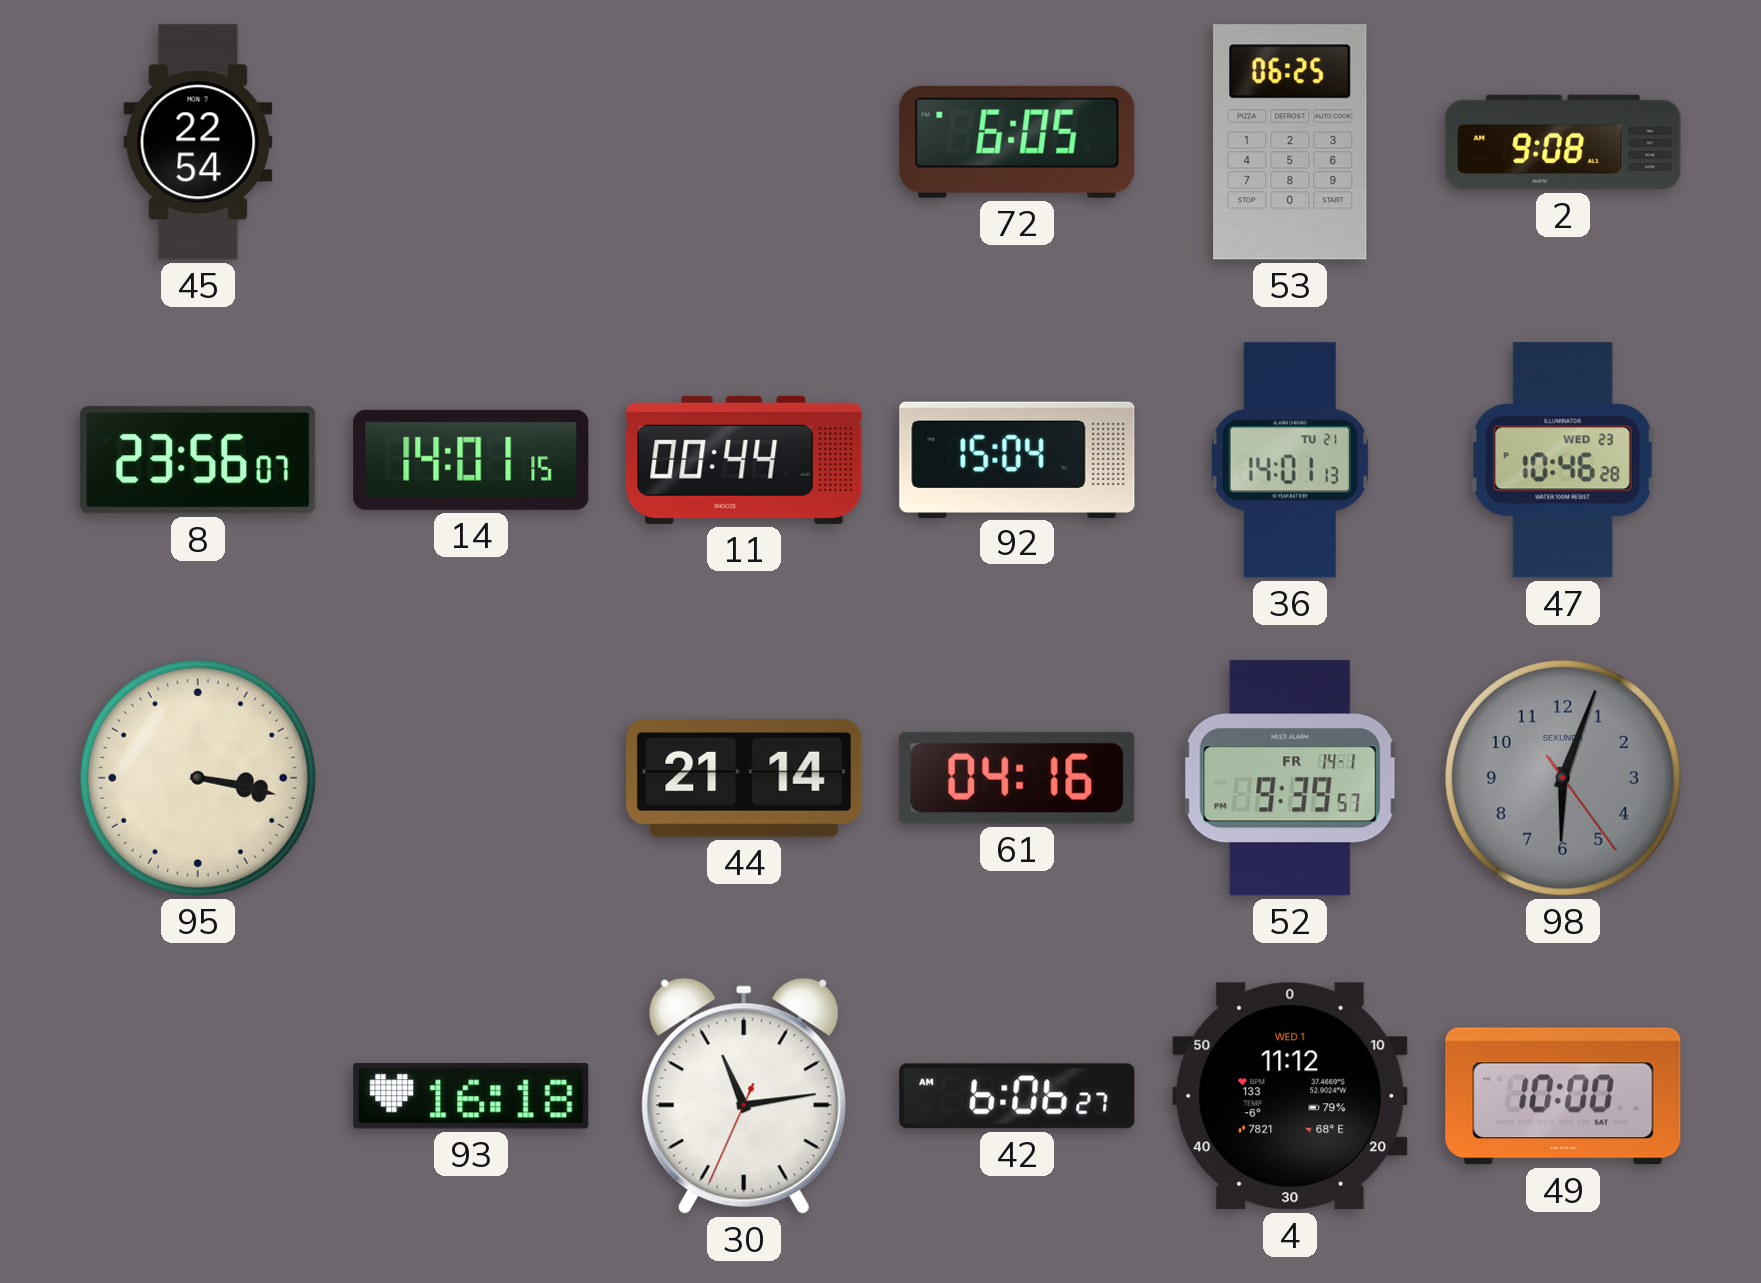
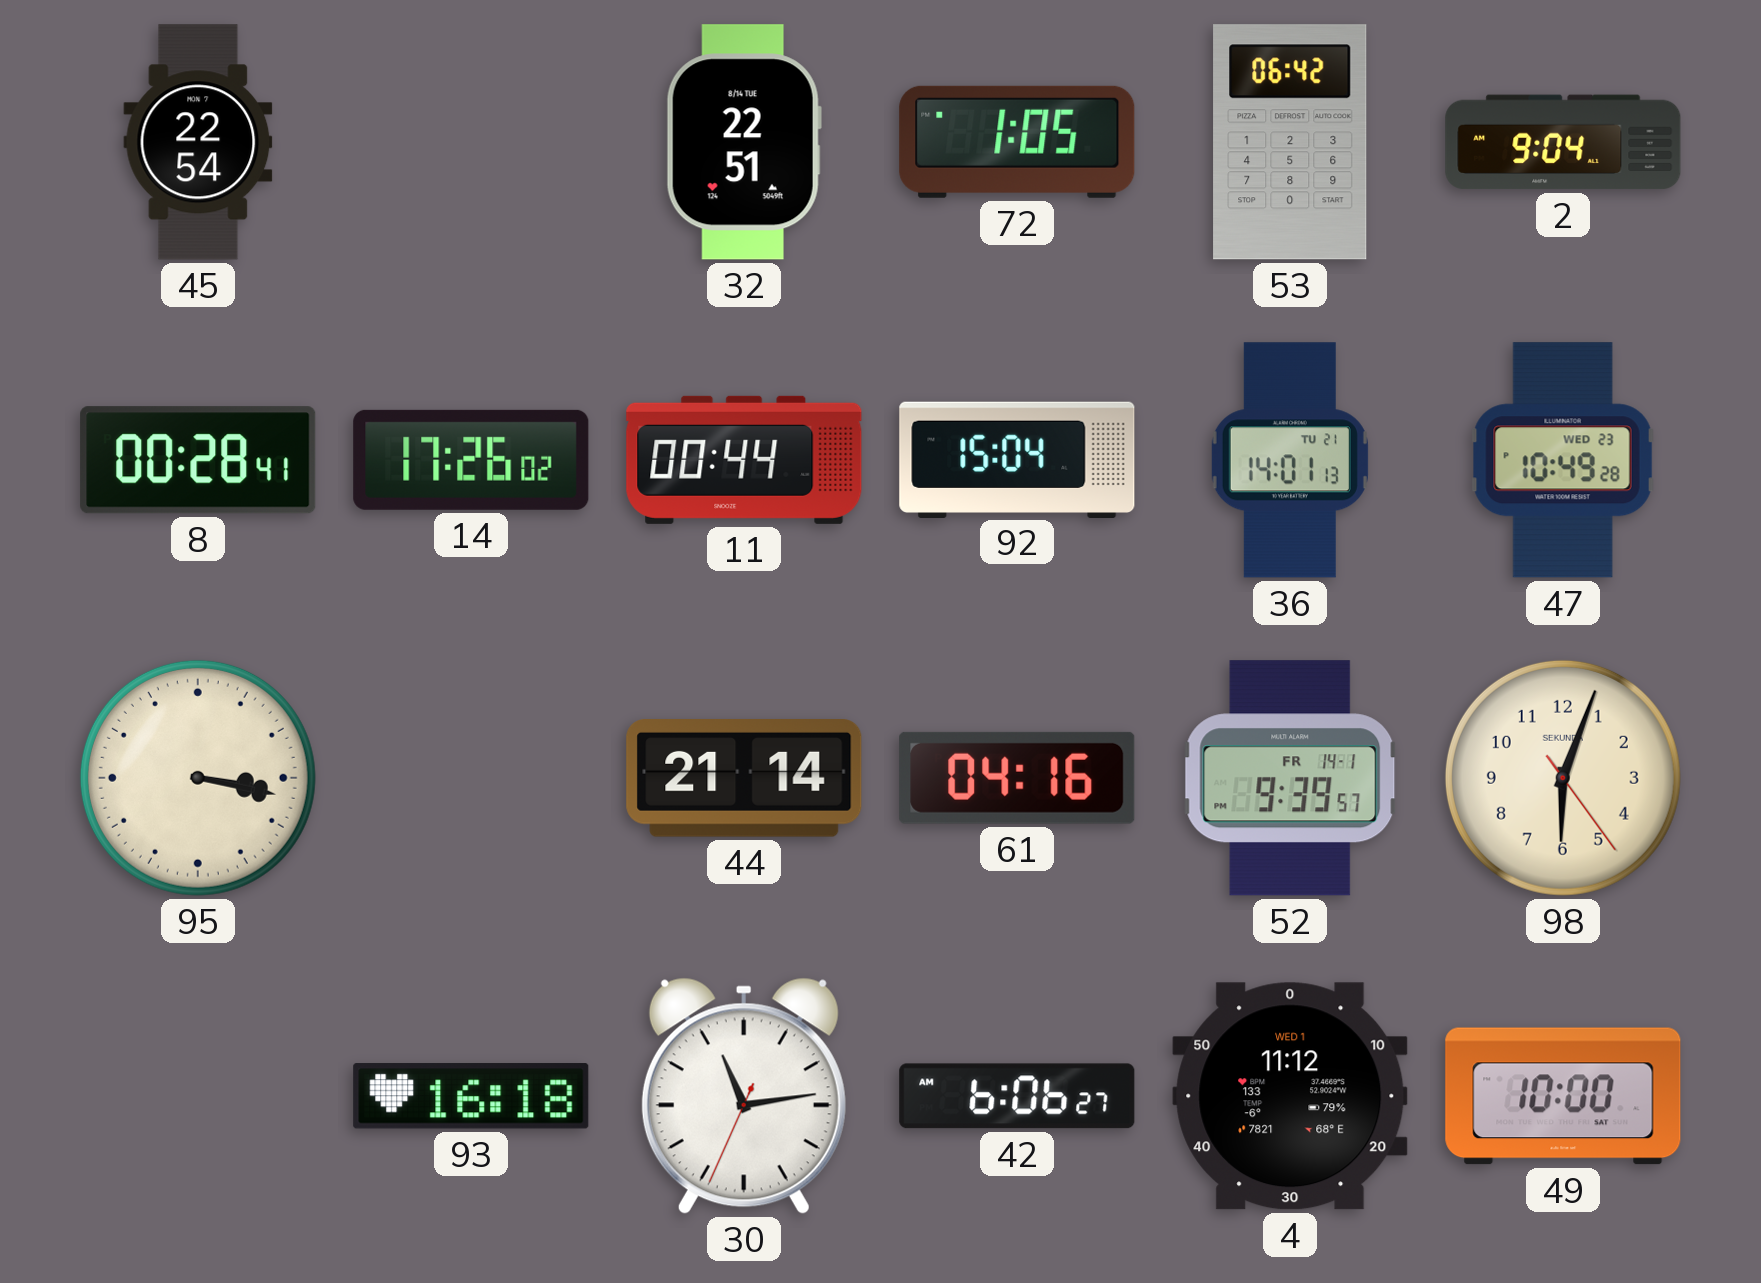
32: none -> 22:51
72: 6:05 -> 1:05
53: 06:25 -> 06:42
2: 9:08 -> 9:04
8: 23:56 -> 00:28
14: 14:01 -> 17:26
47: 10:46 -> 10:49
98 dial: grey -> cream
